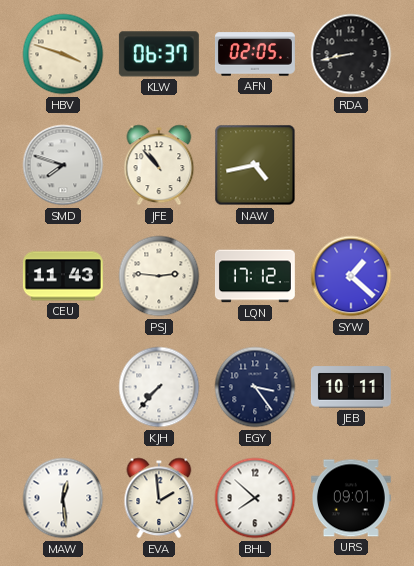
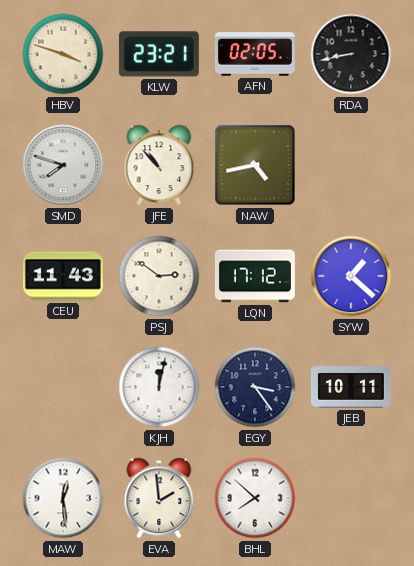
KLW: 06:37 -> 23:21
PSJ: 2:46 -> 2:51
KJH: 7:37 -> 12:02
URS: 09:01 -> none
